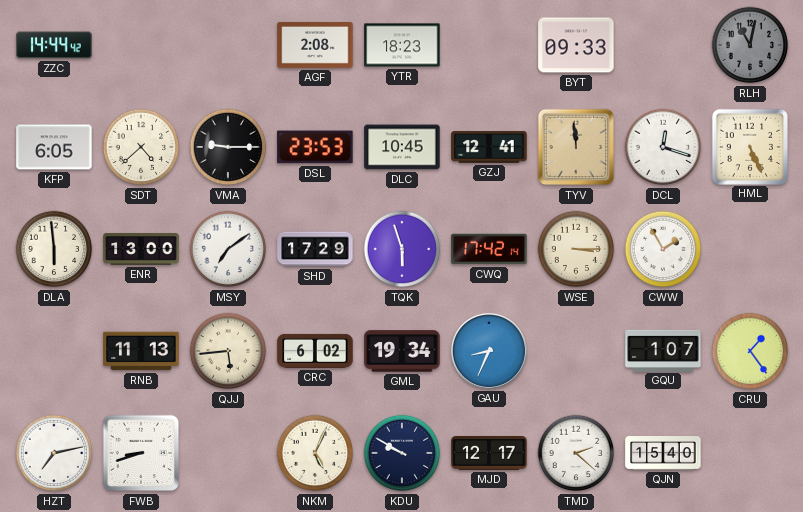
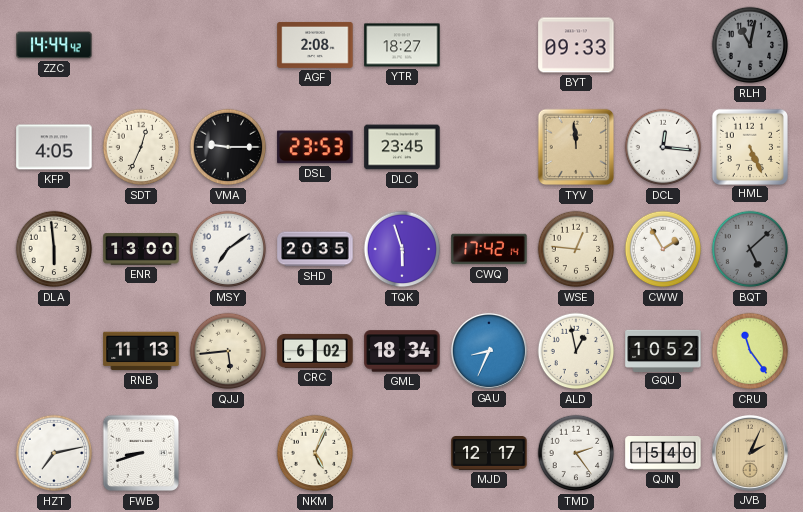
YTR: 18:23 -> 18:27
KFP: 6:05 -> 4:05
SDT: 4:38 -> 12:34
DLC: 10:45 -> 23:45
GZJ: 12:41 -> none
DCL: 12:18 -> 12:16
SHD: 17:29 -> 20:35
WSE: 3:15 -> 12:46
BQT: none -> 5:08
GML: 19:34 -> 18:34
ALD: none -> 12:58
GQU: 1:07 -> 10:52
CRU: 1:24 -> 11:24
KDU: 9:50 -> none
TMD: 2:22 -> 2:24
JVB: none -> 2:04
